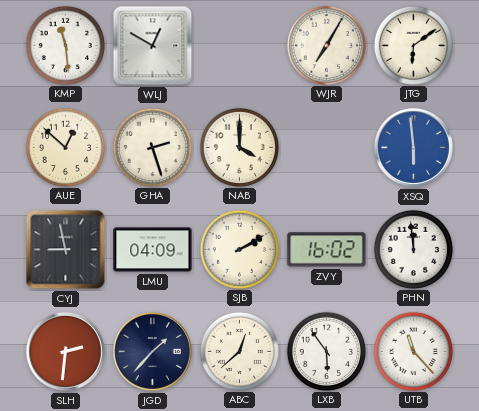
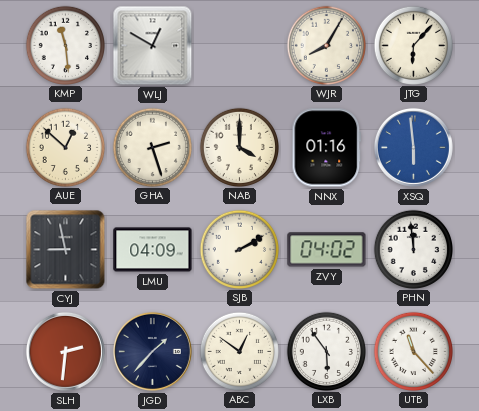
WJR: 7:05 -> 8:05
JTG: 6:09 -> 6:07
NNX: none -> 01:16
ZVY: 16:02 -> 04:02
ABC: 12:38 -> 12:51
